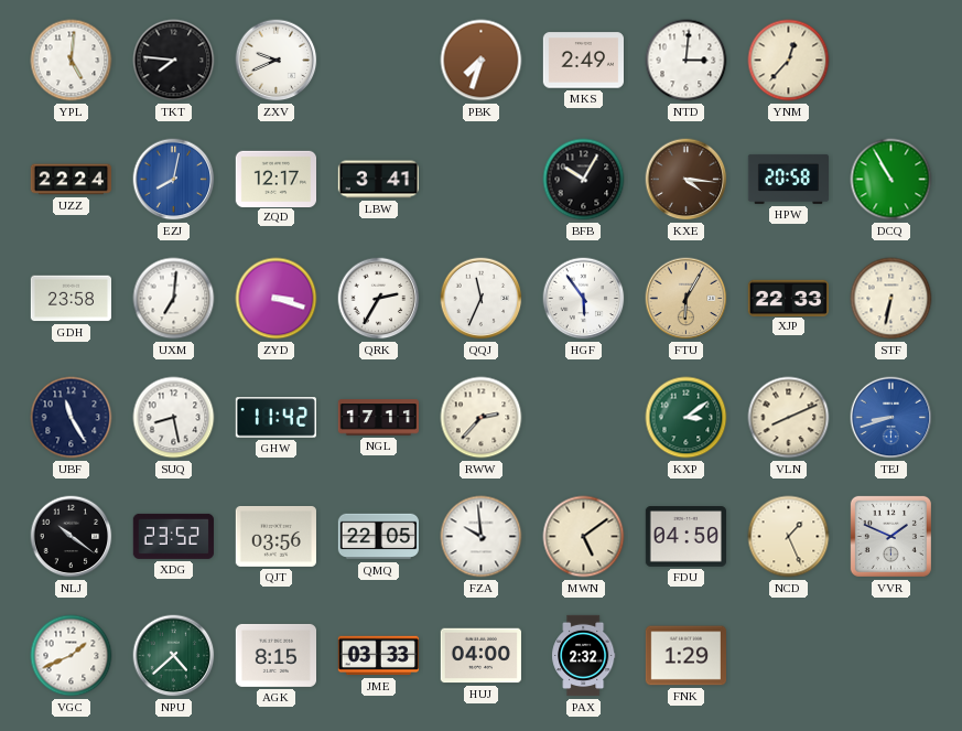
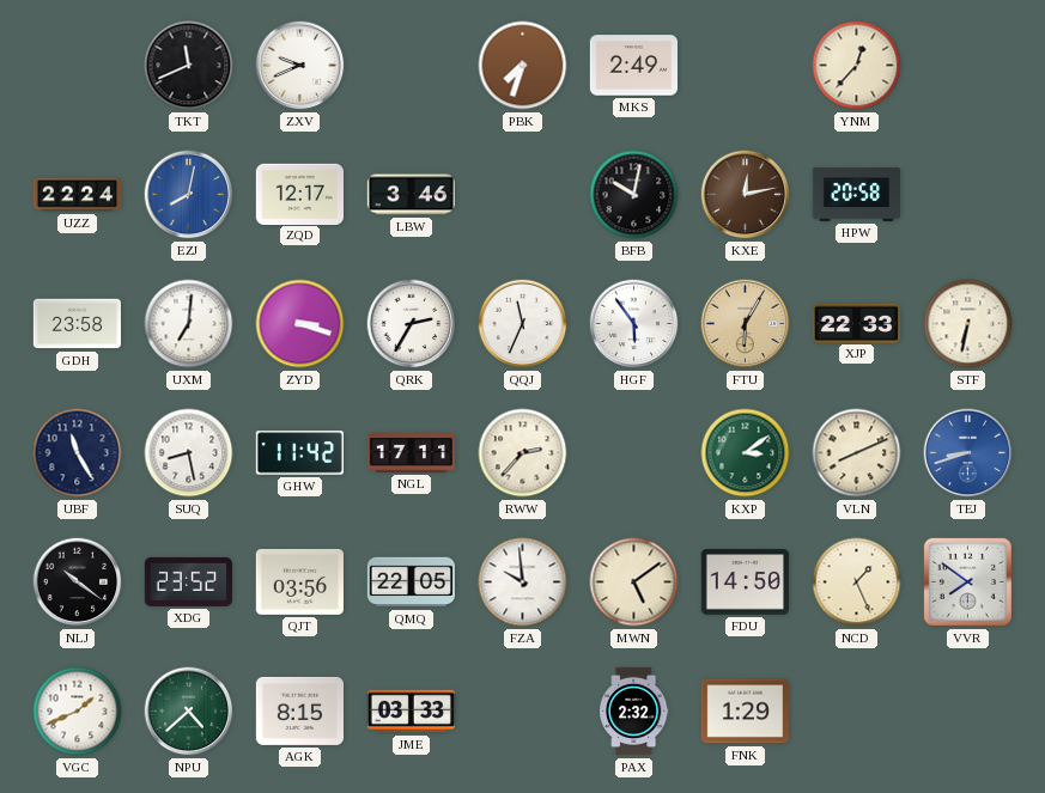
YPL: 5:01 -> none
TKT: 7:46 -> 11:41
NTD: 3:01 -> none
LBW: 3:41 -> 3:46
BFB: 10:05 -> 10:02
KXE: 4:16 -> 12:13
DCQ: 10:55 -> none
FDU: 04:50 -> 14:50
VVR: 1:49 -> 7:51
HUJ: 04:00 -> none
